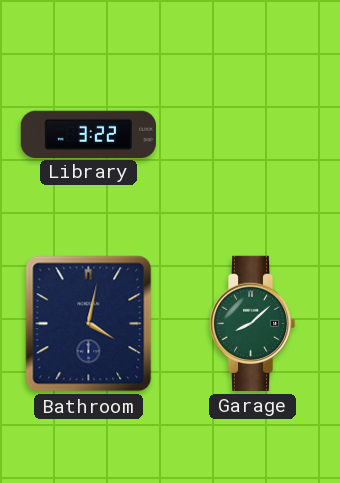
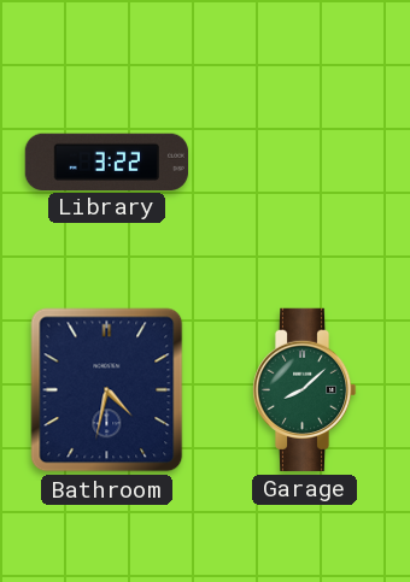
Bathroom: 4:02 -> 4:32
